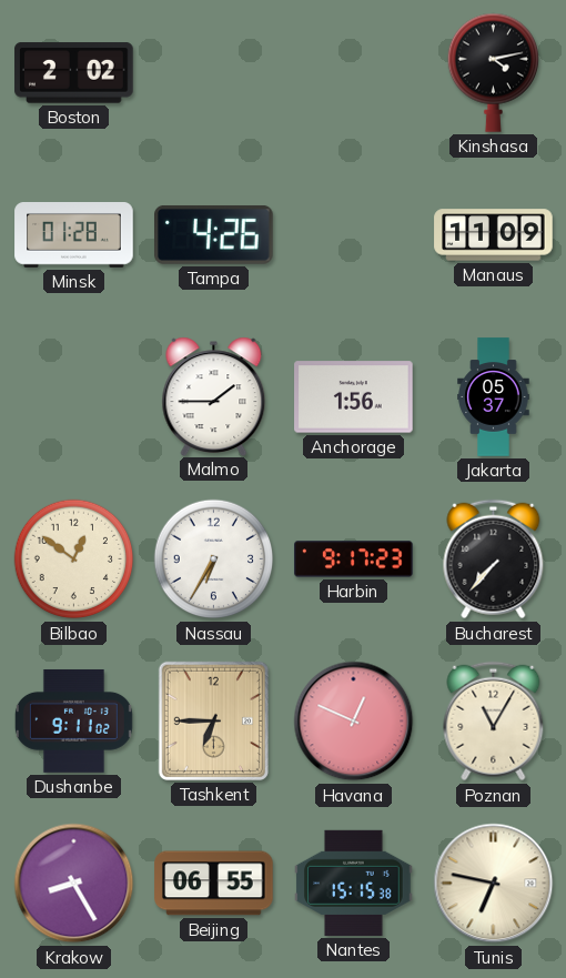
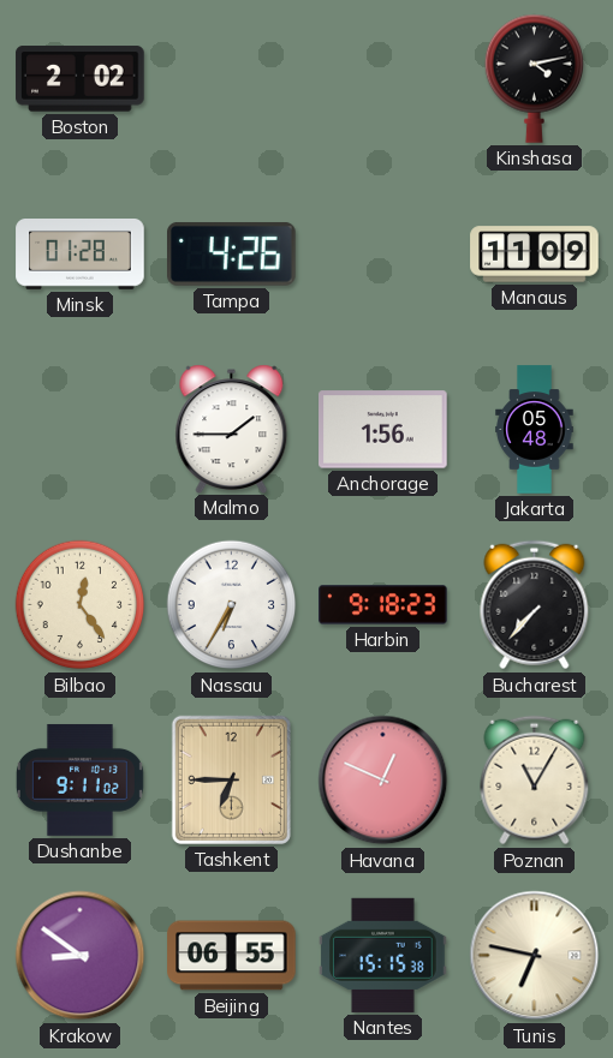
Jakarta: 05:37 -> 05:48
Bilbao: 12:51 -> 12:24
Harbin: 9:17 -> 9:18
Krakow: 8:25 -> 8:51
